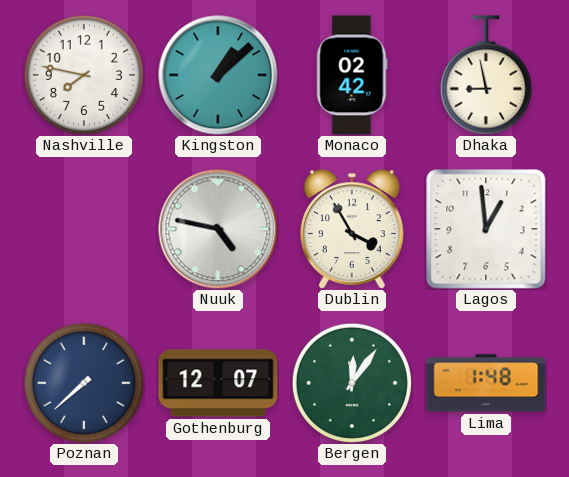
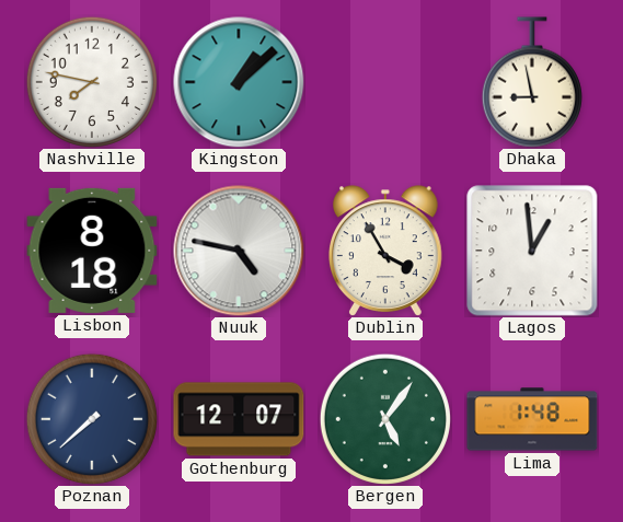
Monaco: 02:42 -> none
Lisbon: none -> 8:18
Bergen: 12:06 -> 5:06
